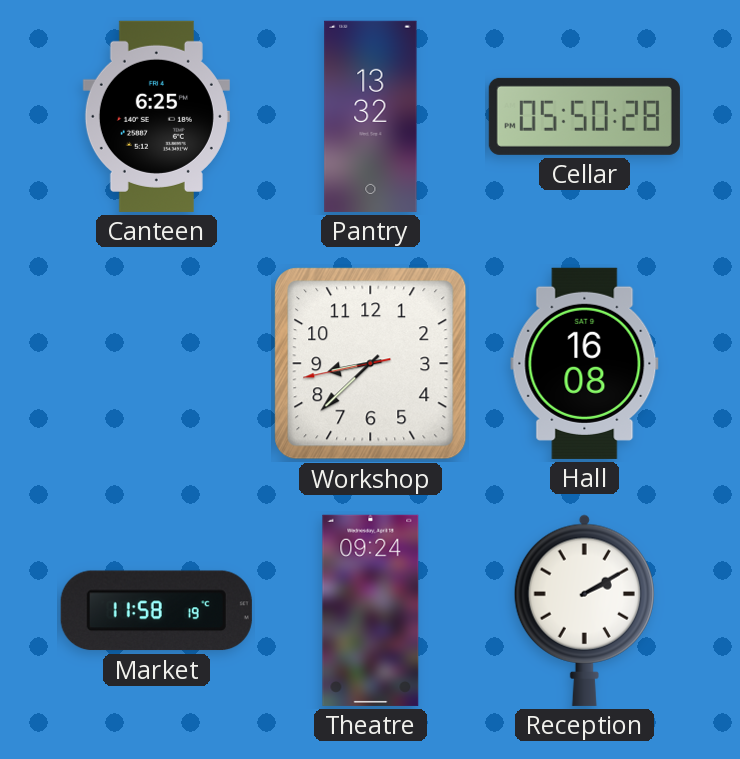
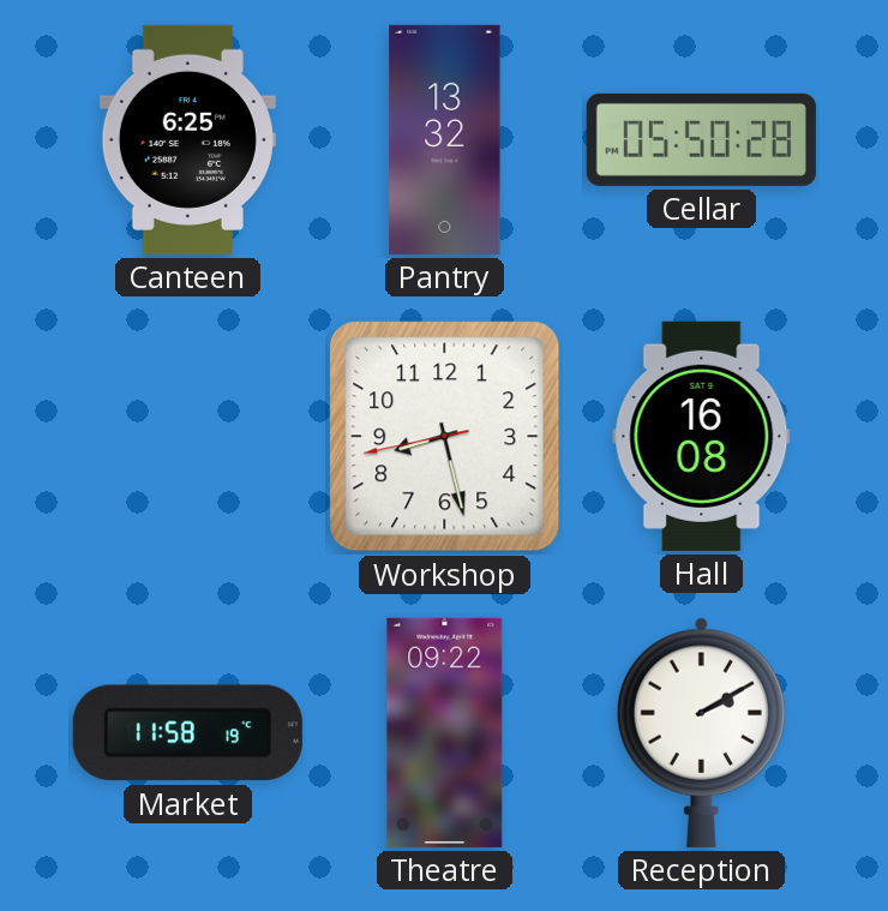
Workshop: 8:37 -> 8:27
Theatre: 09:24 -> 09:22
